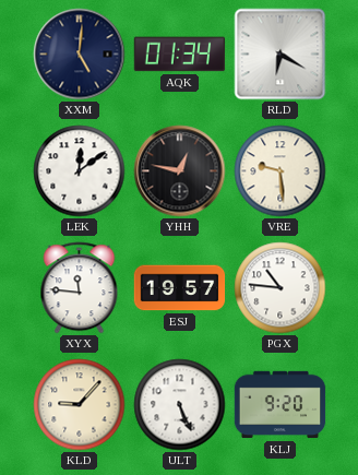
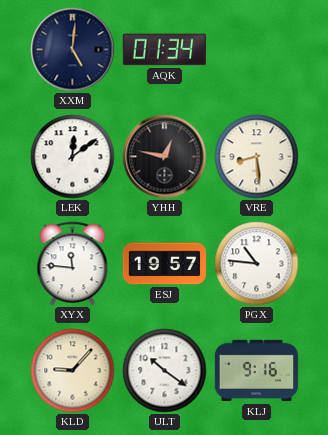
RLD: 6:20 -> none
VRE: 9:29 -> 8:29
ULT: 5:26 -> 10:21
KLJ: 9:20 -> 9:16
